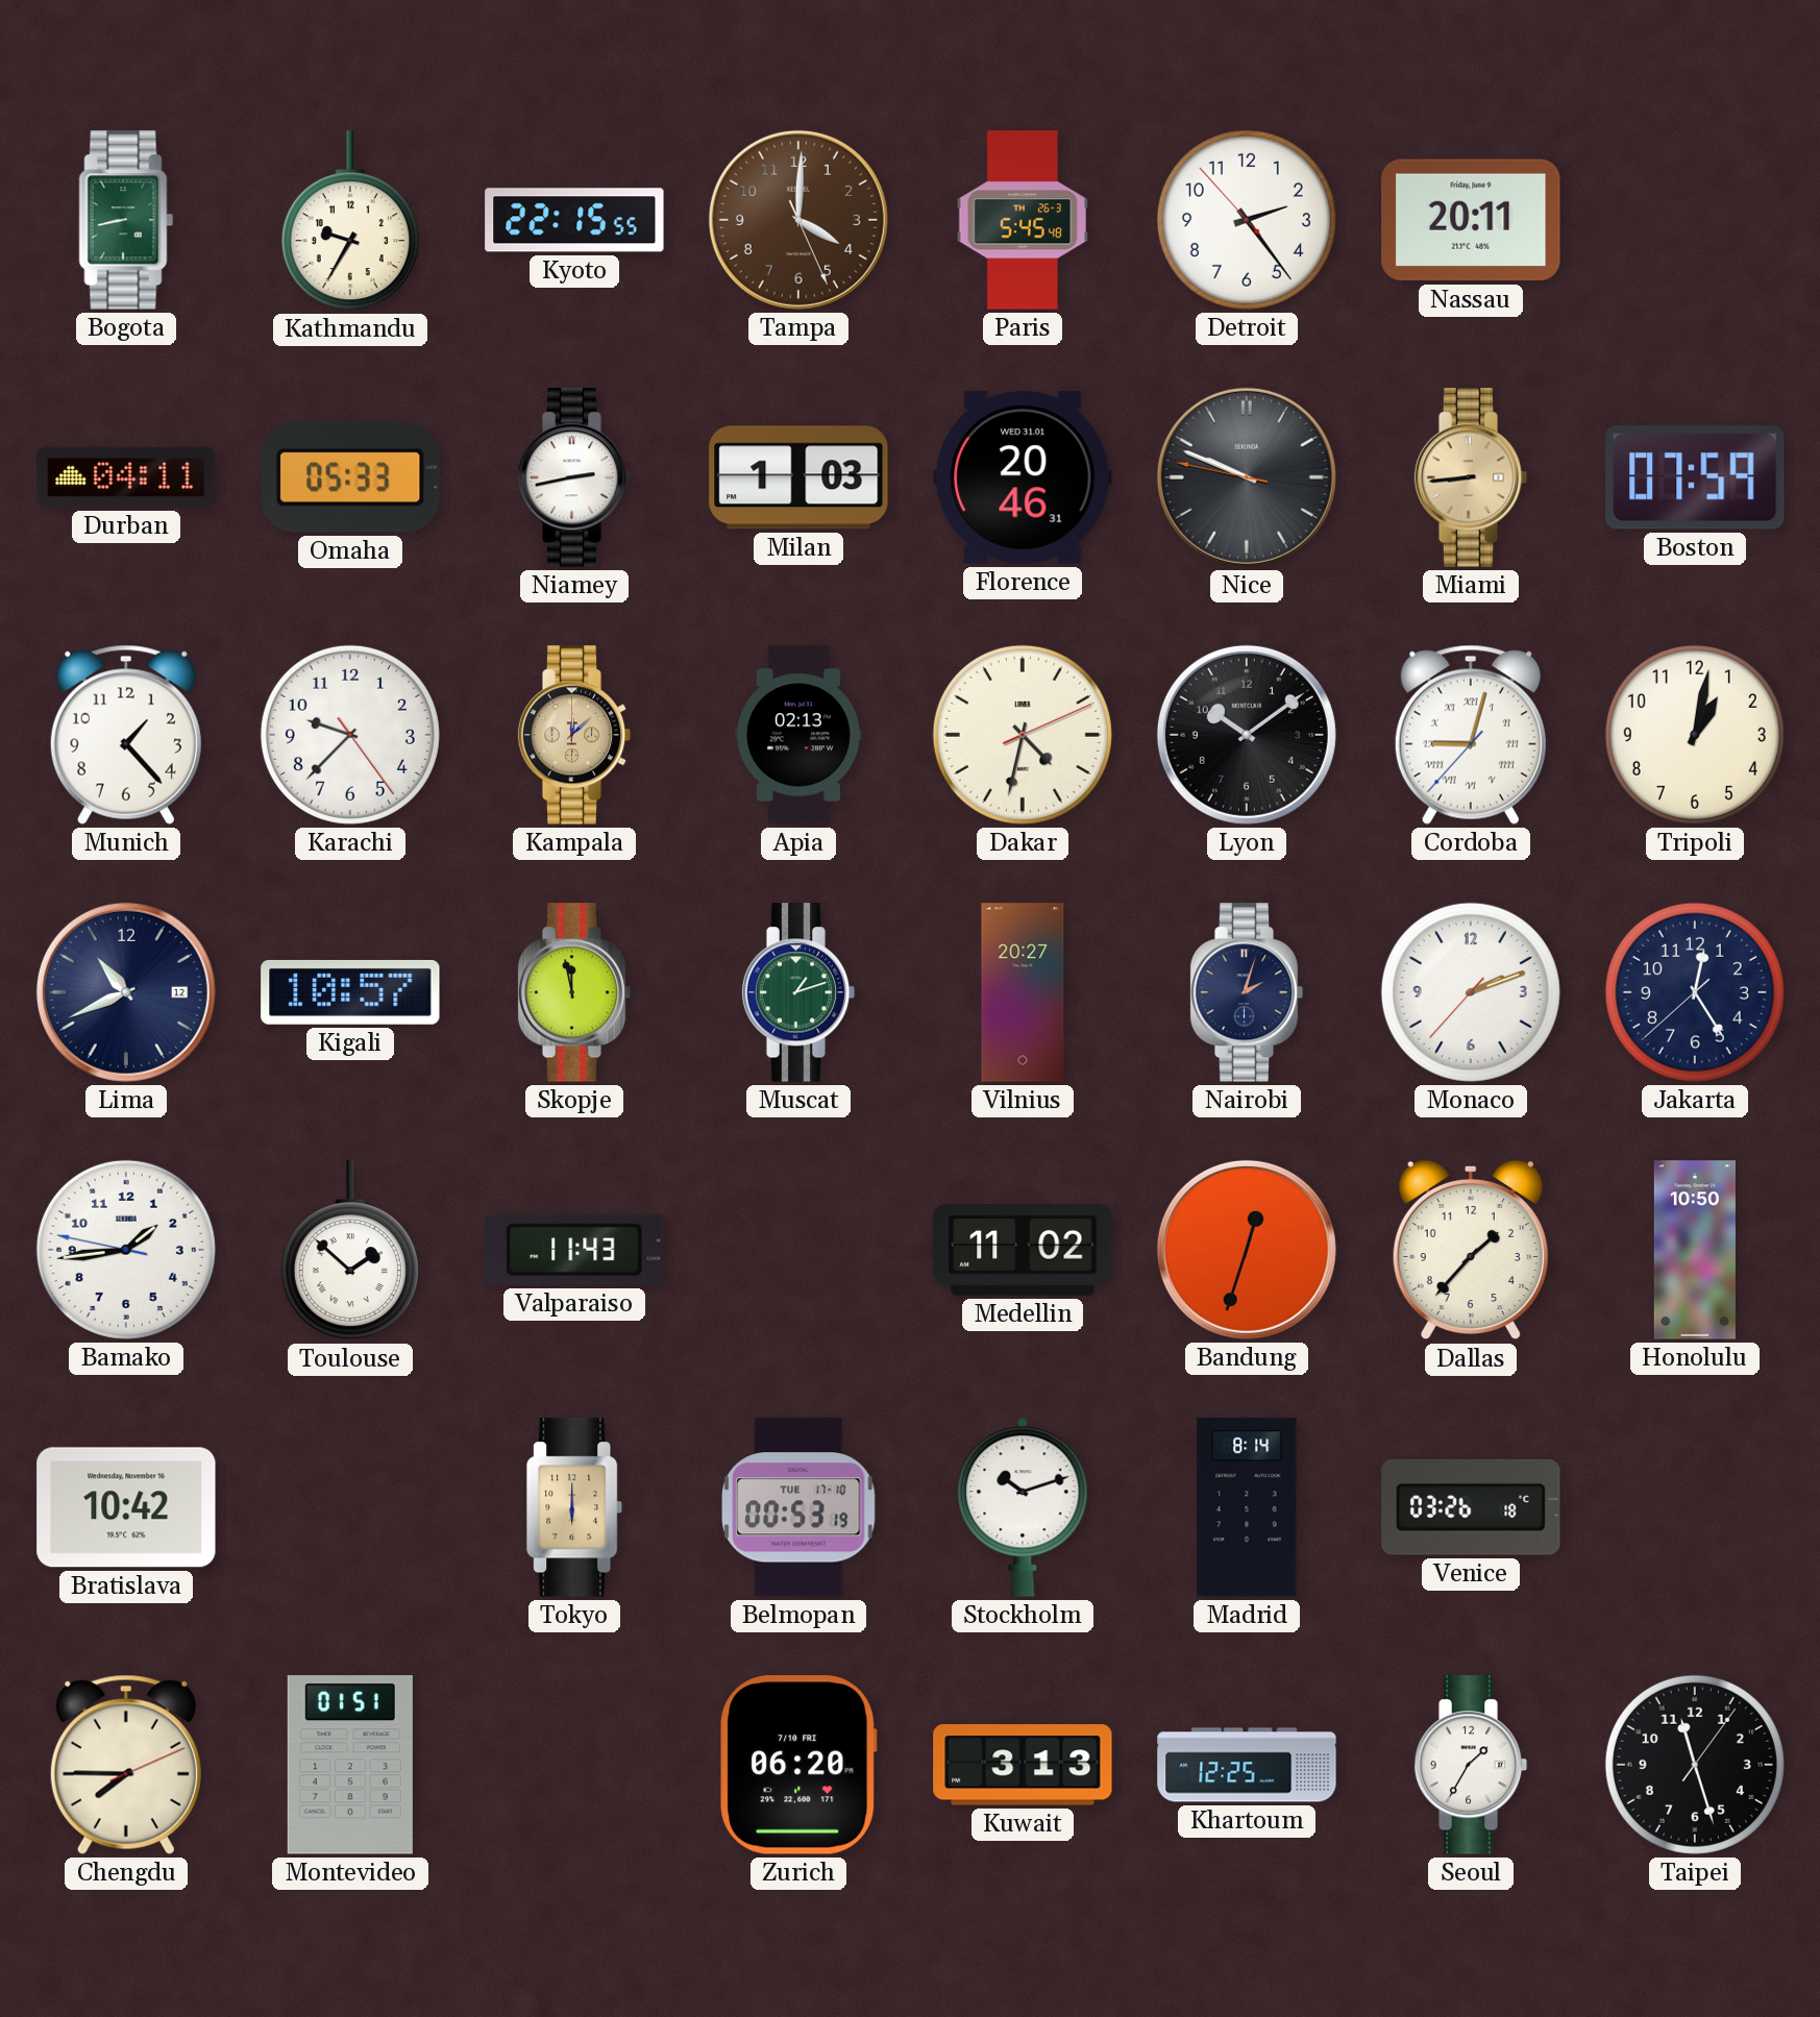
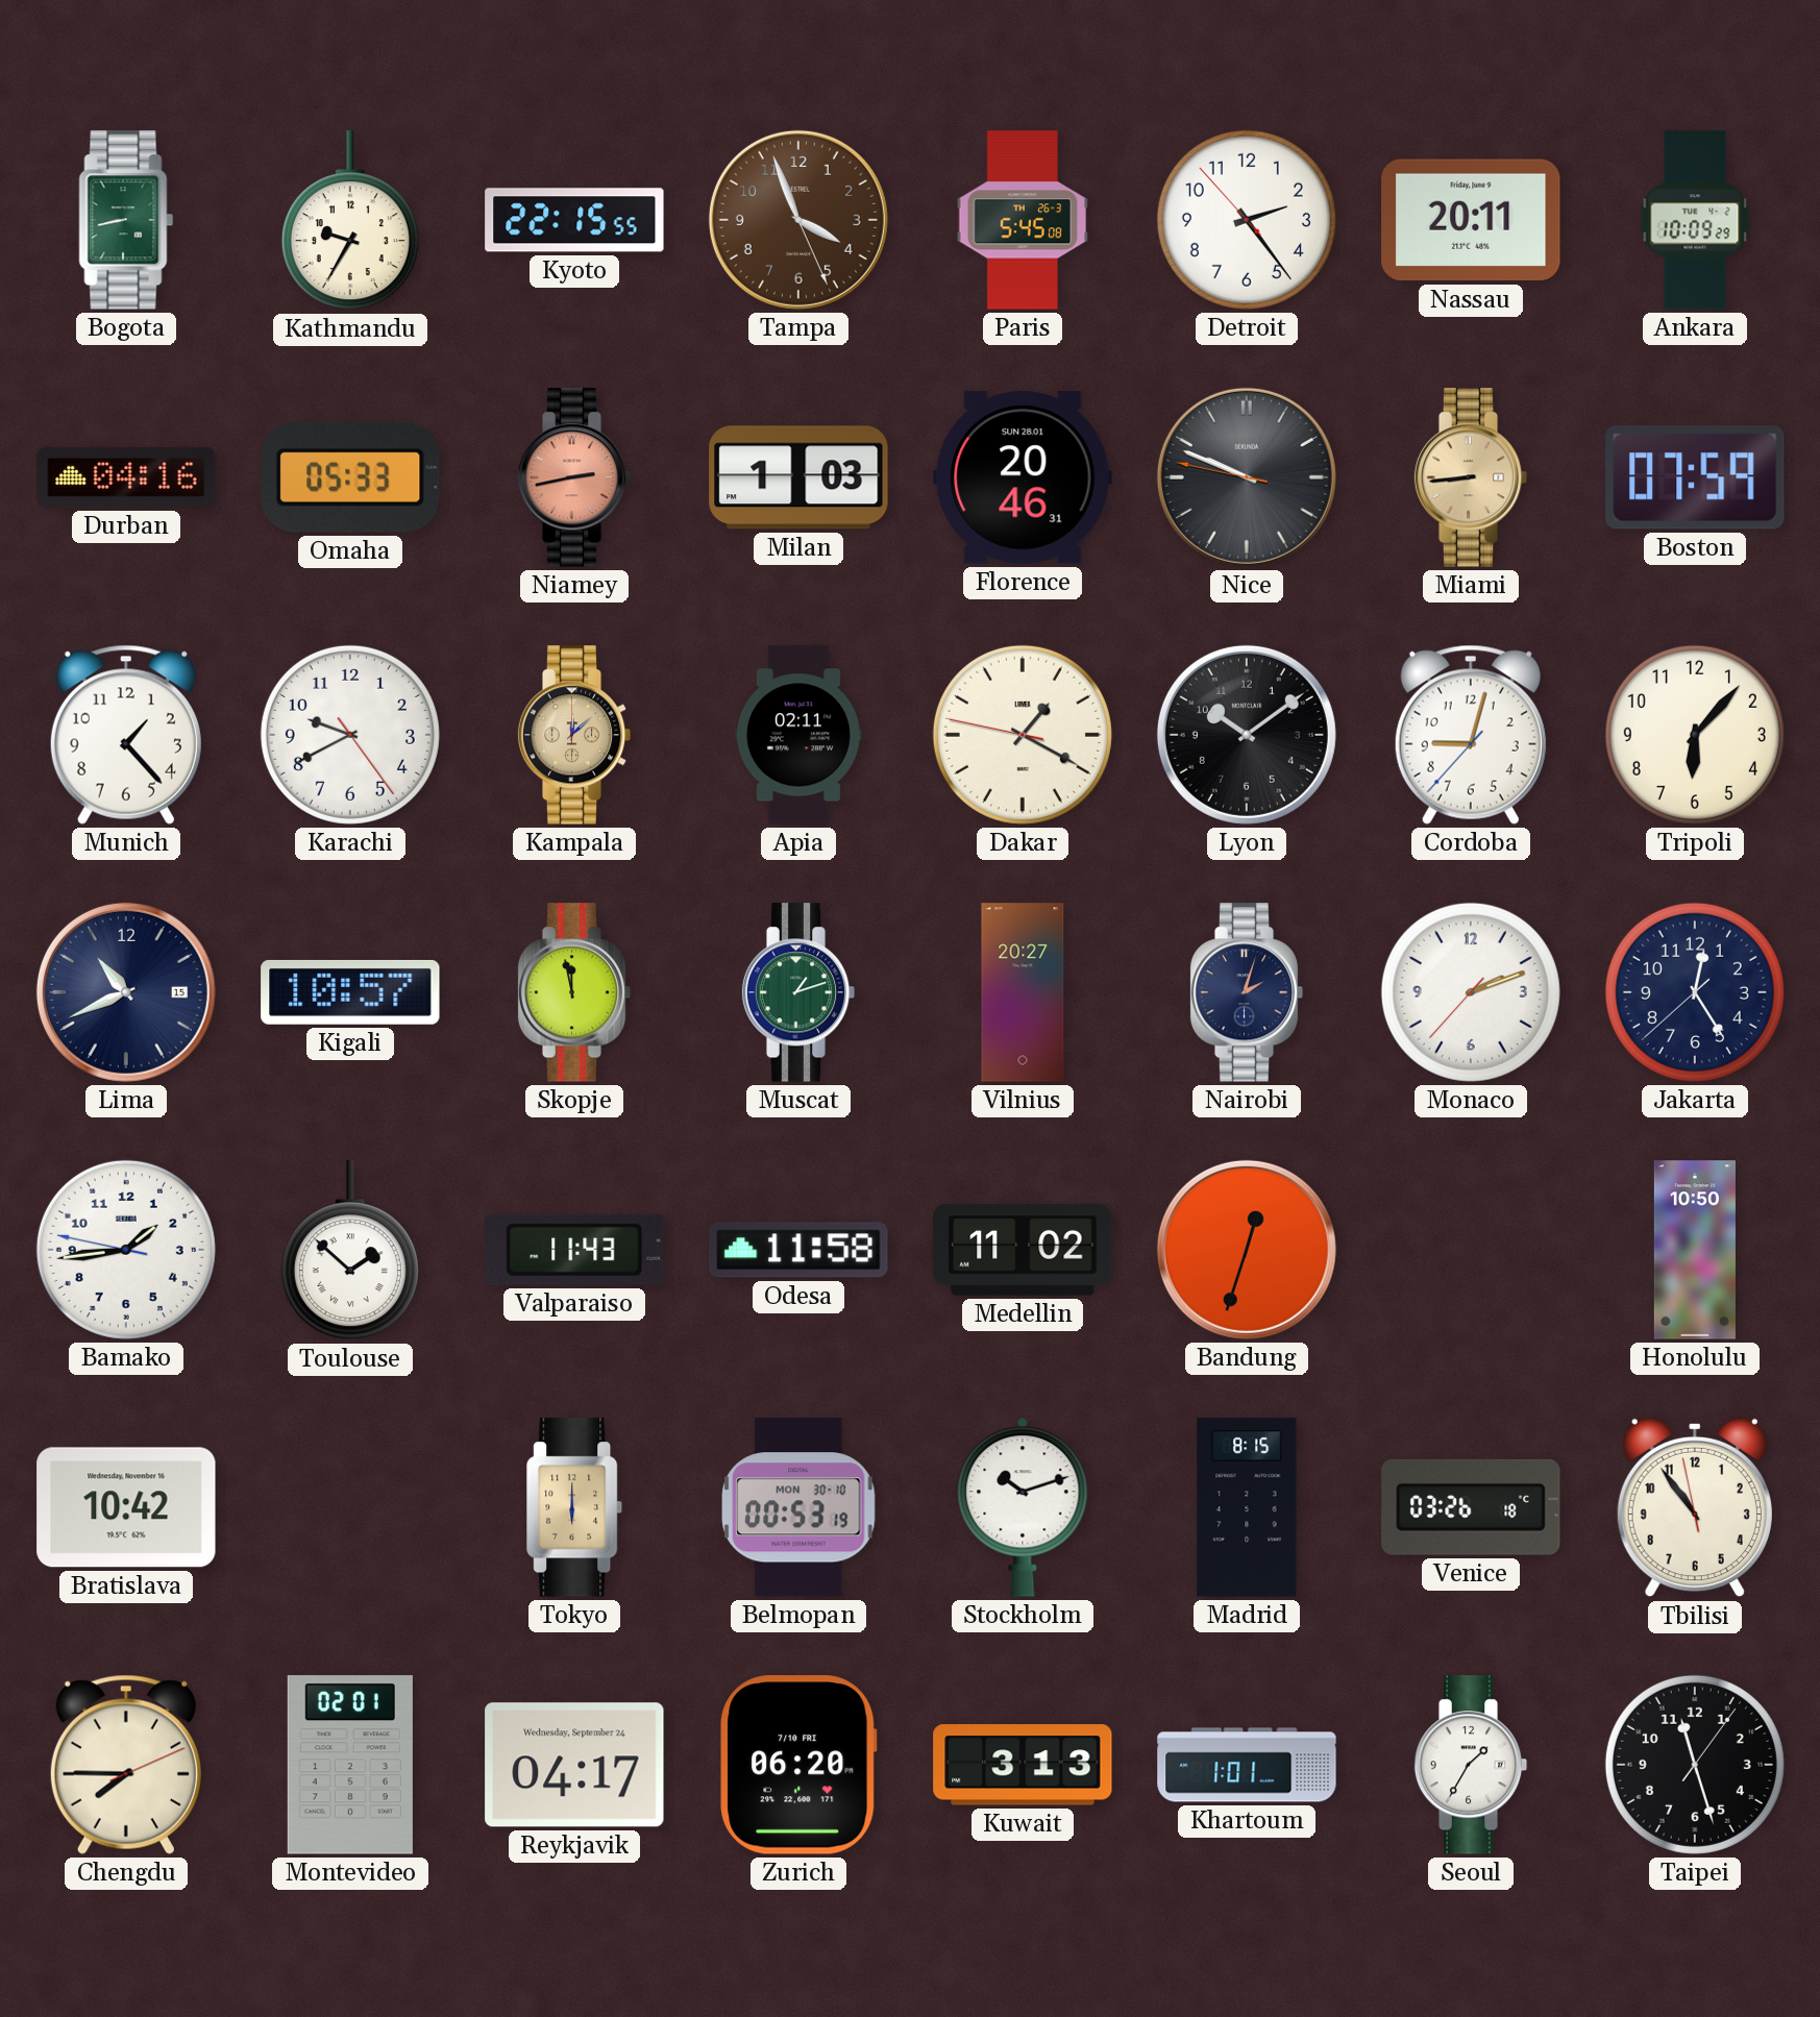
Tampa: 4:00 -> 3:56
Paris: 5:45:48 -> 5:45:08
Ankara: none -> 10:09
Durban: 04:11 -> 04:16
Niamey dial: white -> salmon
Florence date: WED 31.01 -> SUN 28.01
Karachi: 9:37 -> 9:40
Apia: 02:13 -> 02:11
Dakar: 4:32 -> 1:19
Cordoba numerals: Roman -> Arabic
Tripoli: 1:02 -> 6:07
Lima date: 12 -> 15
Odesa: none -> 11:58
Dallas: 1:37 -> none
Belmopan date: TUE 17-10 -> MON 30-10
Madrid: 8:14 -> 8:15
Tbilisi: none -> 10:53
Montevideo: 01:51 -> 02:01
Reykjavik: none -> 04:17
Khartoum: 12:25 -> 1:01
